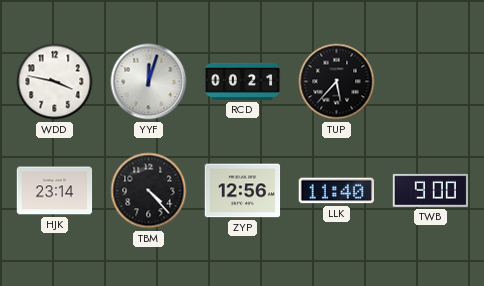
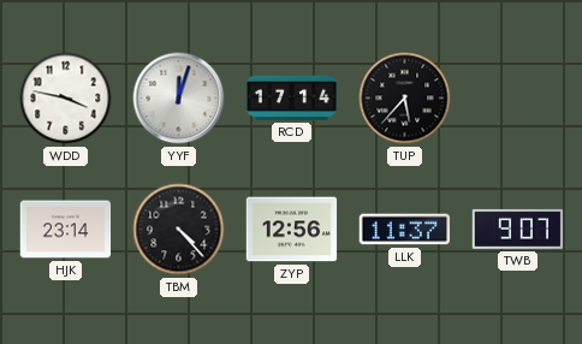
RCD: 00:21 -> 17:14
LLK: 11:40 -> 11:37
TWB: 9:00 -> 9:07
